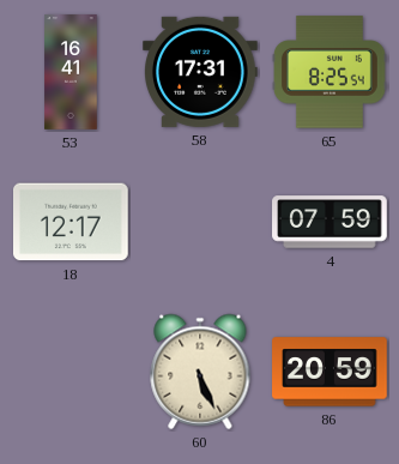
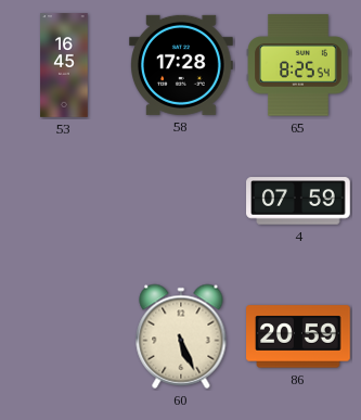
53: 16:41 -> 16:45
58: 17:31 -> 17:28
18: 12:17 -> none
